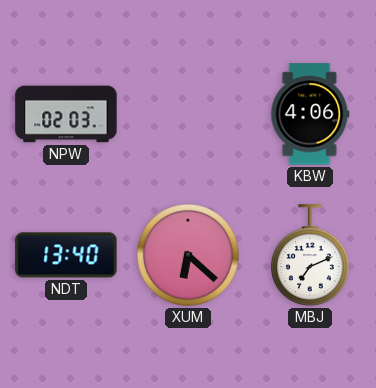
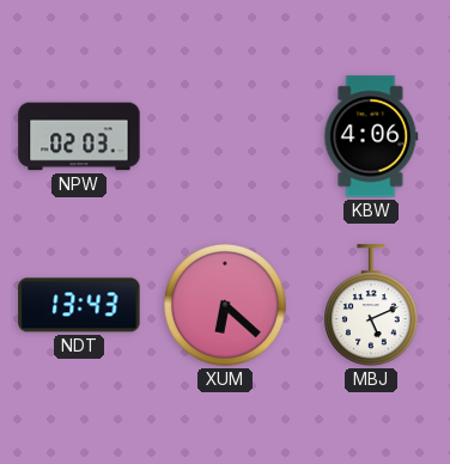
NDT: 13:40 -> 13:43
MBJ: 7:11 -> 5:11
